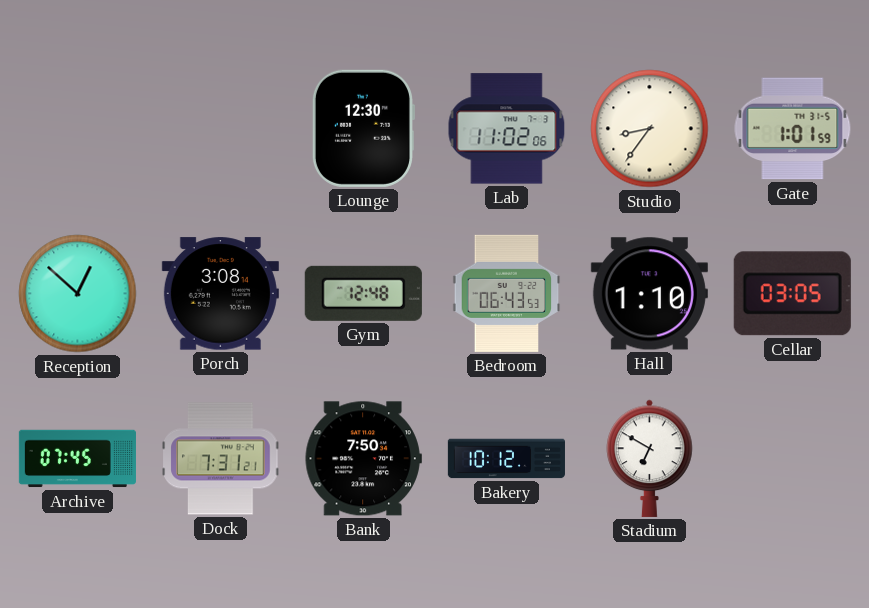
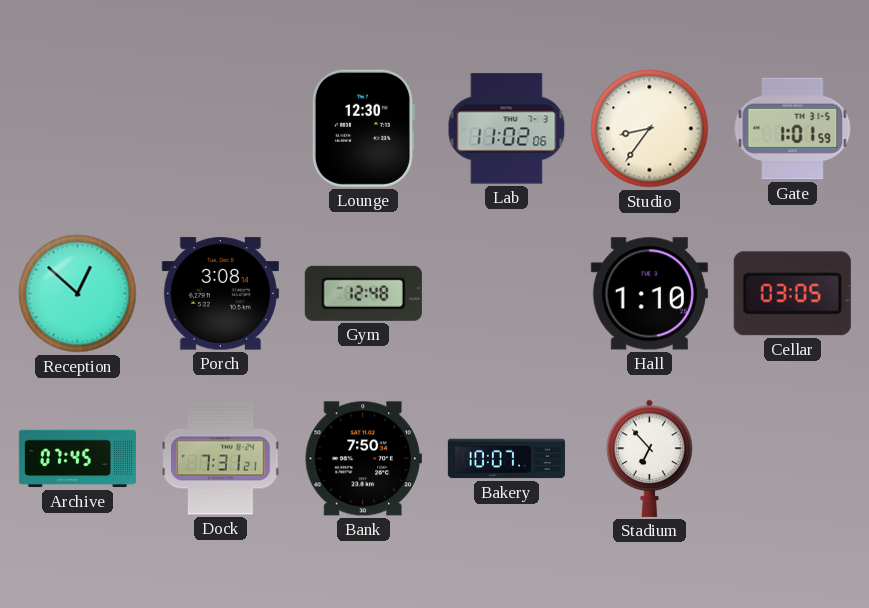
Bedroom: 06:43 -> none
Bakery: 10:12 -> 10:07
Stadium: 6:50 -> 6:53
